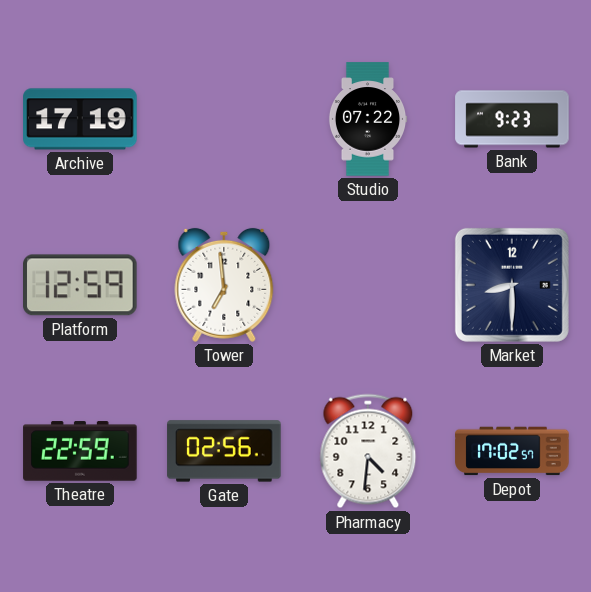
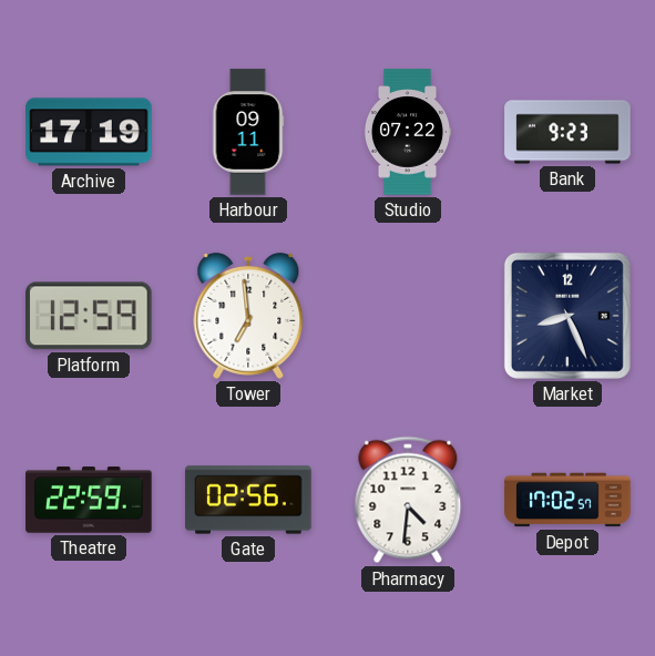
Harbour: none -> 09:11
Market: 8:30 -> 8:26
